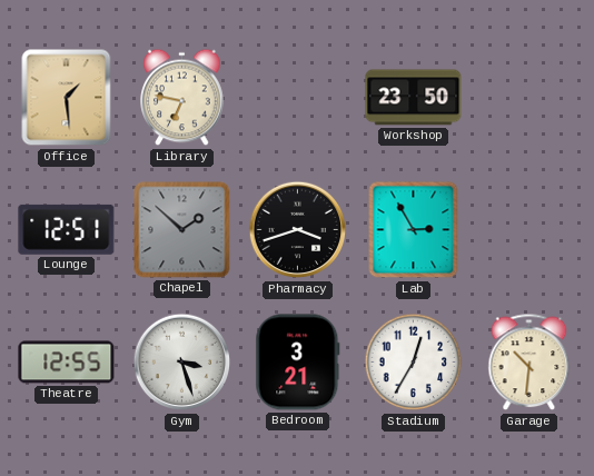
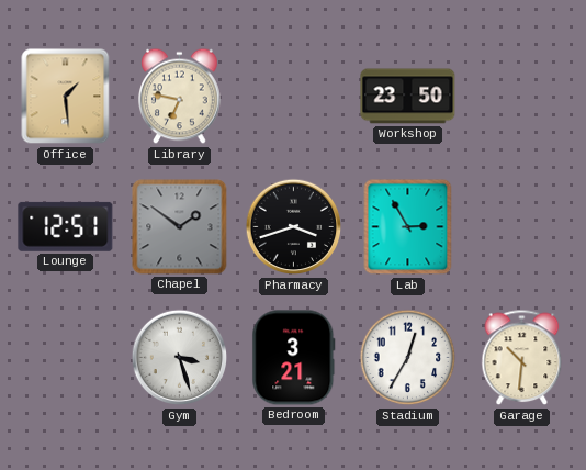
Chapel: 1:52 -> 1:51
Theatre: 12:55 -> none
